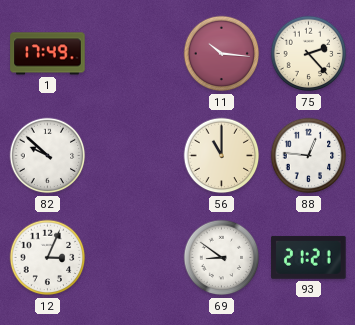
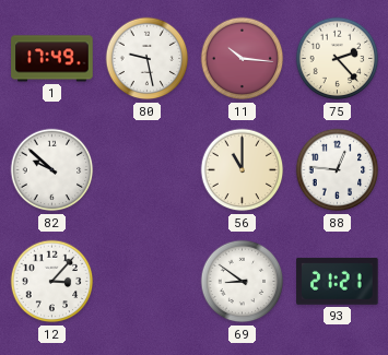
80: none -> 9:28
12: 3:04 -> 3:07
